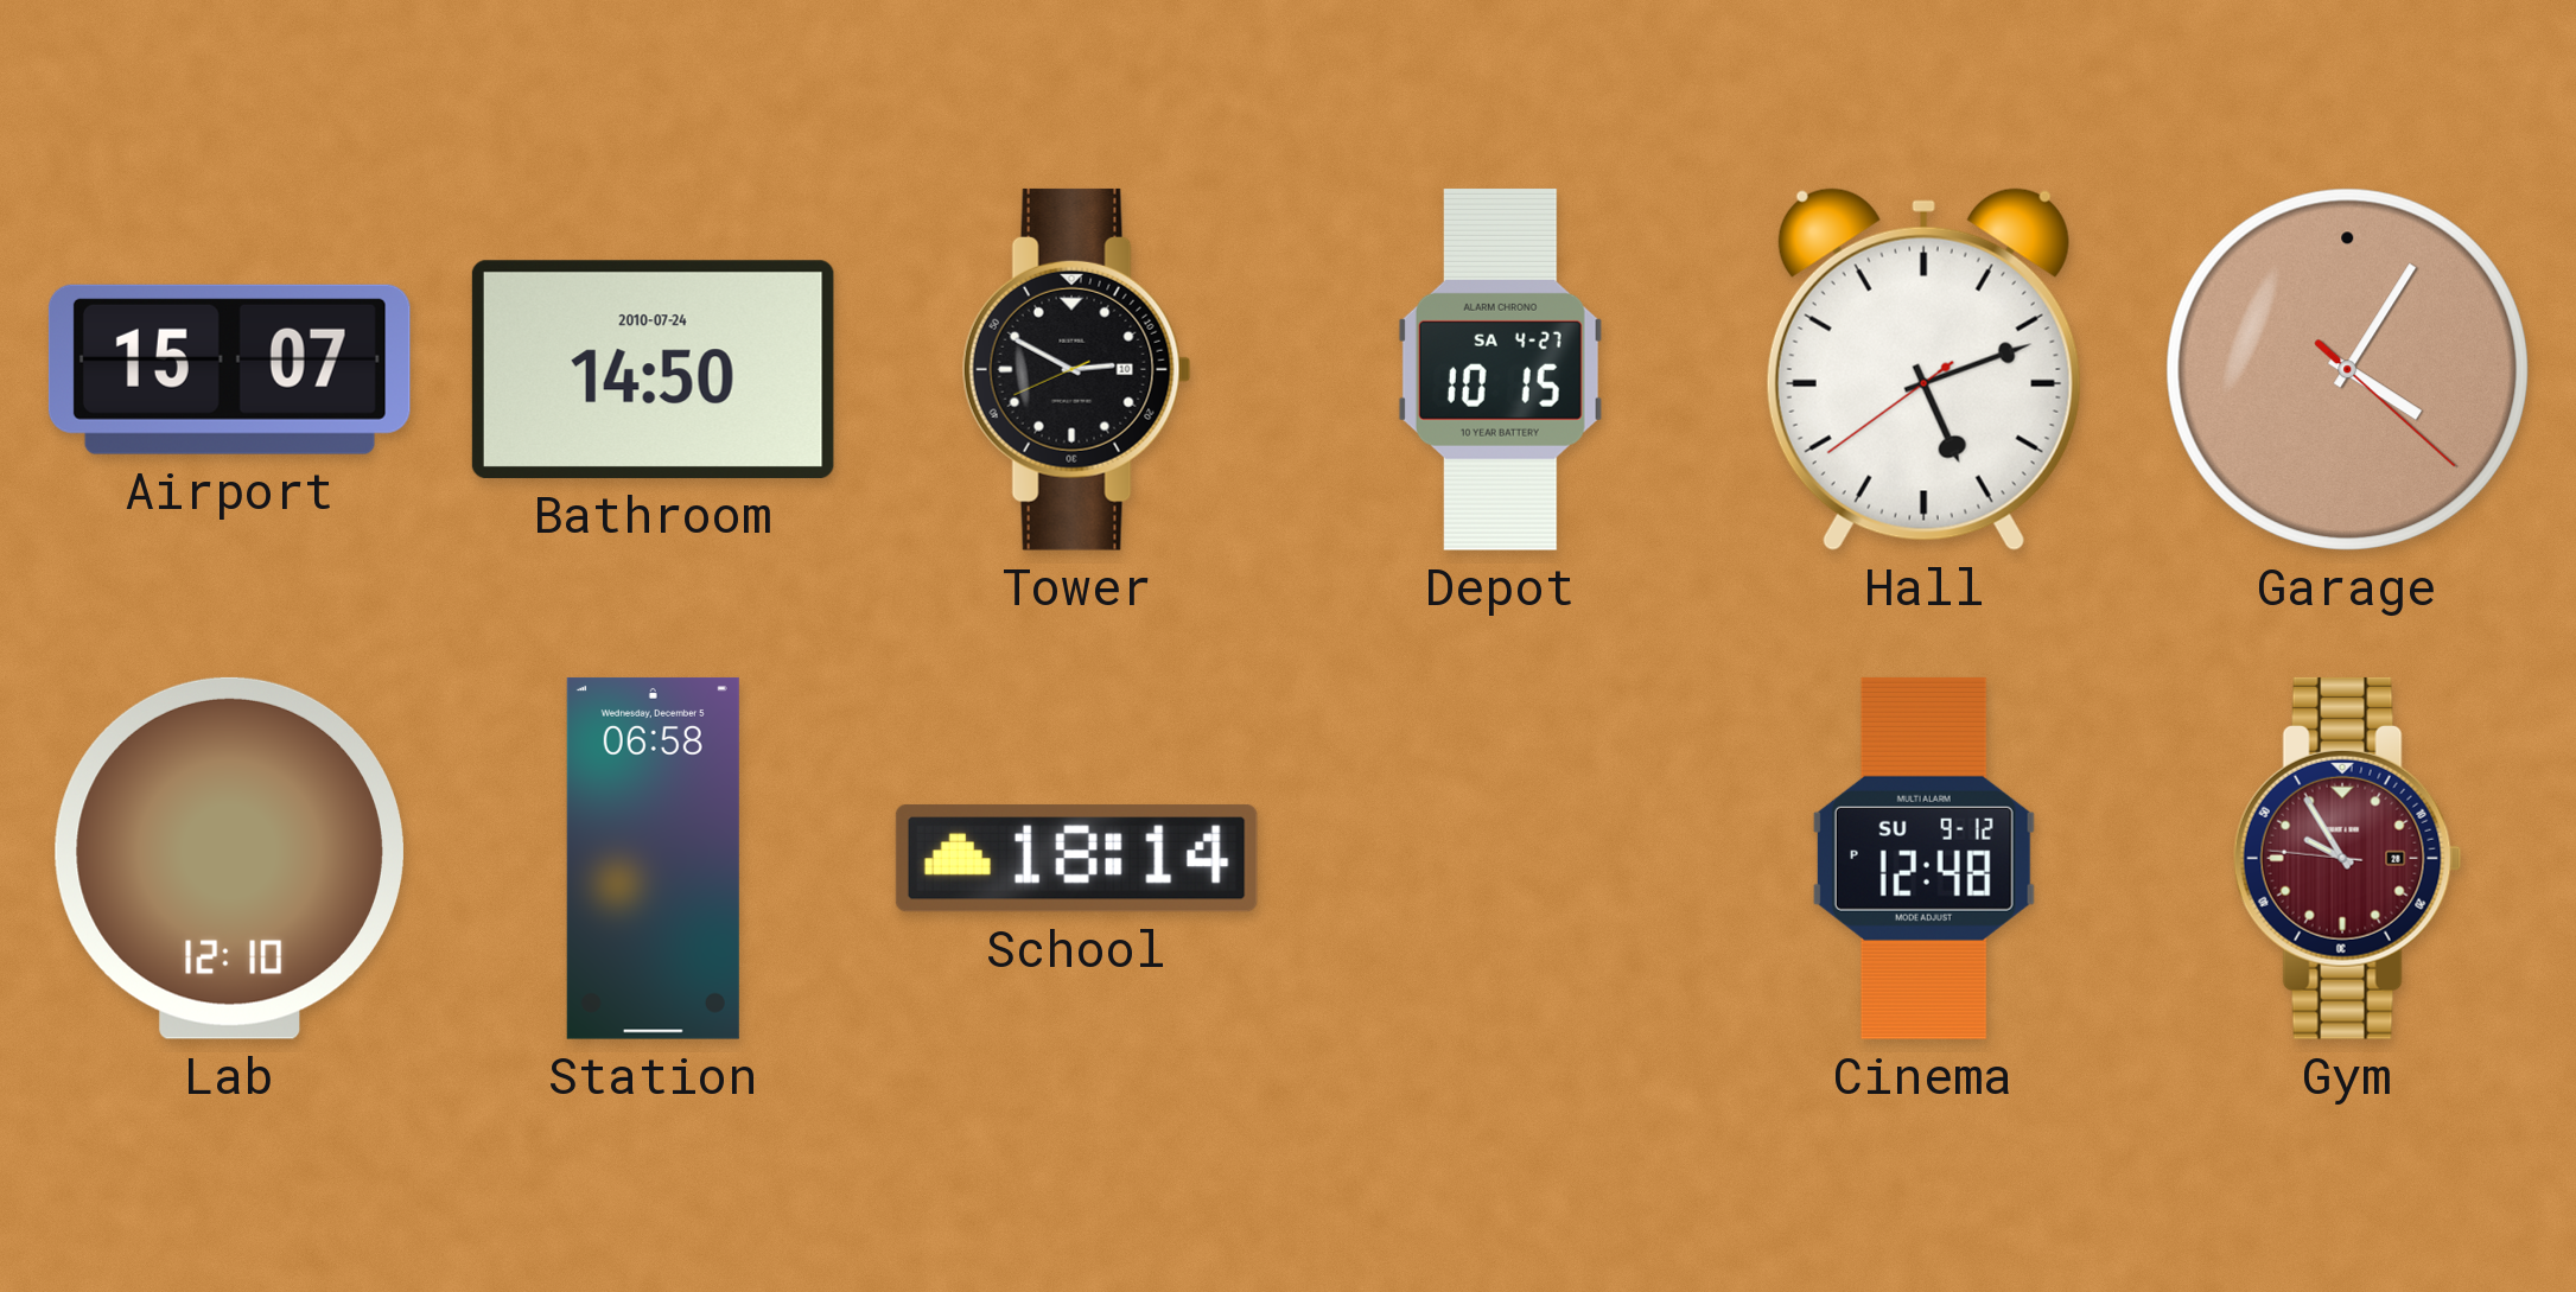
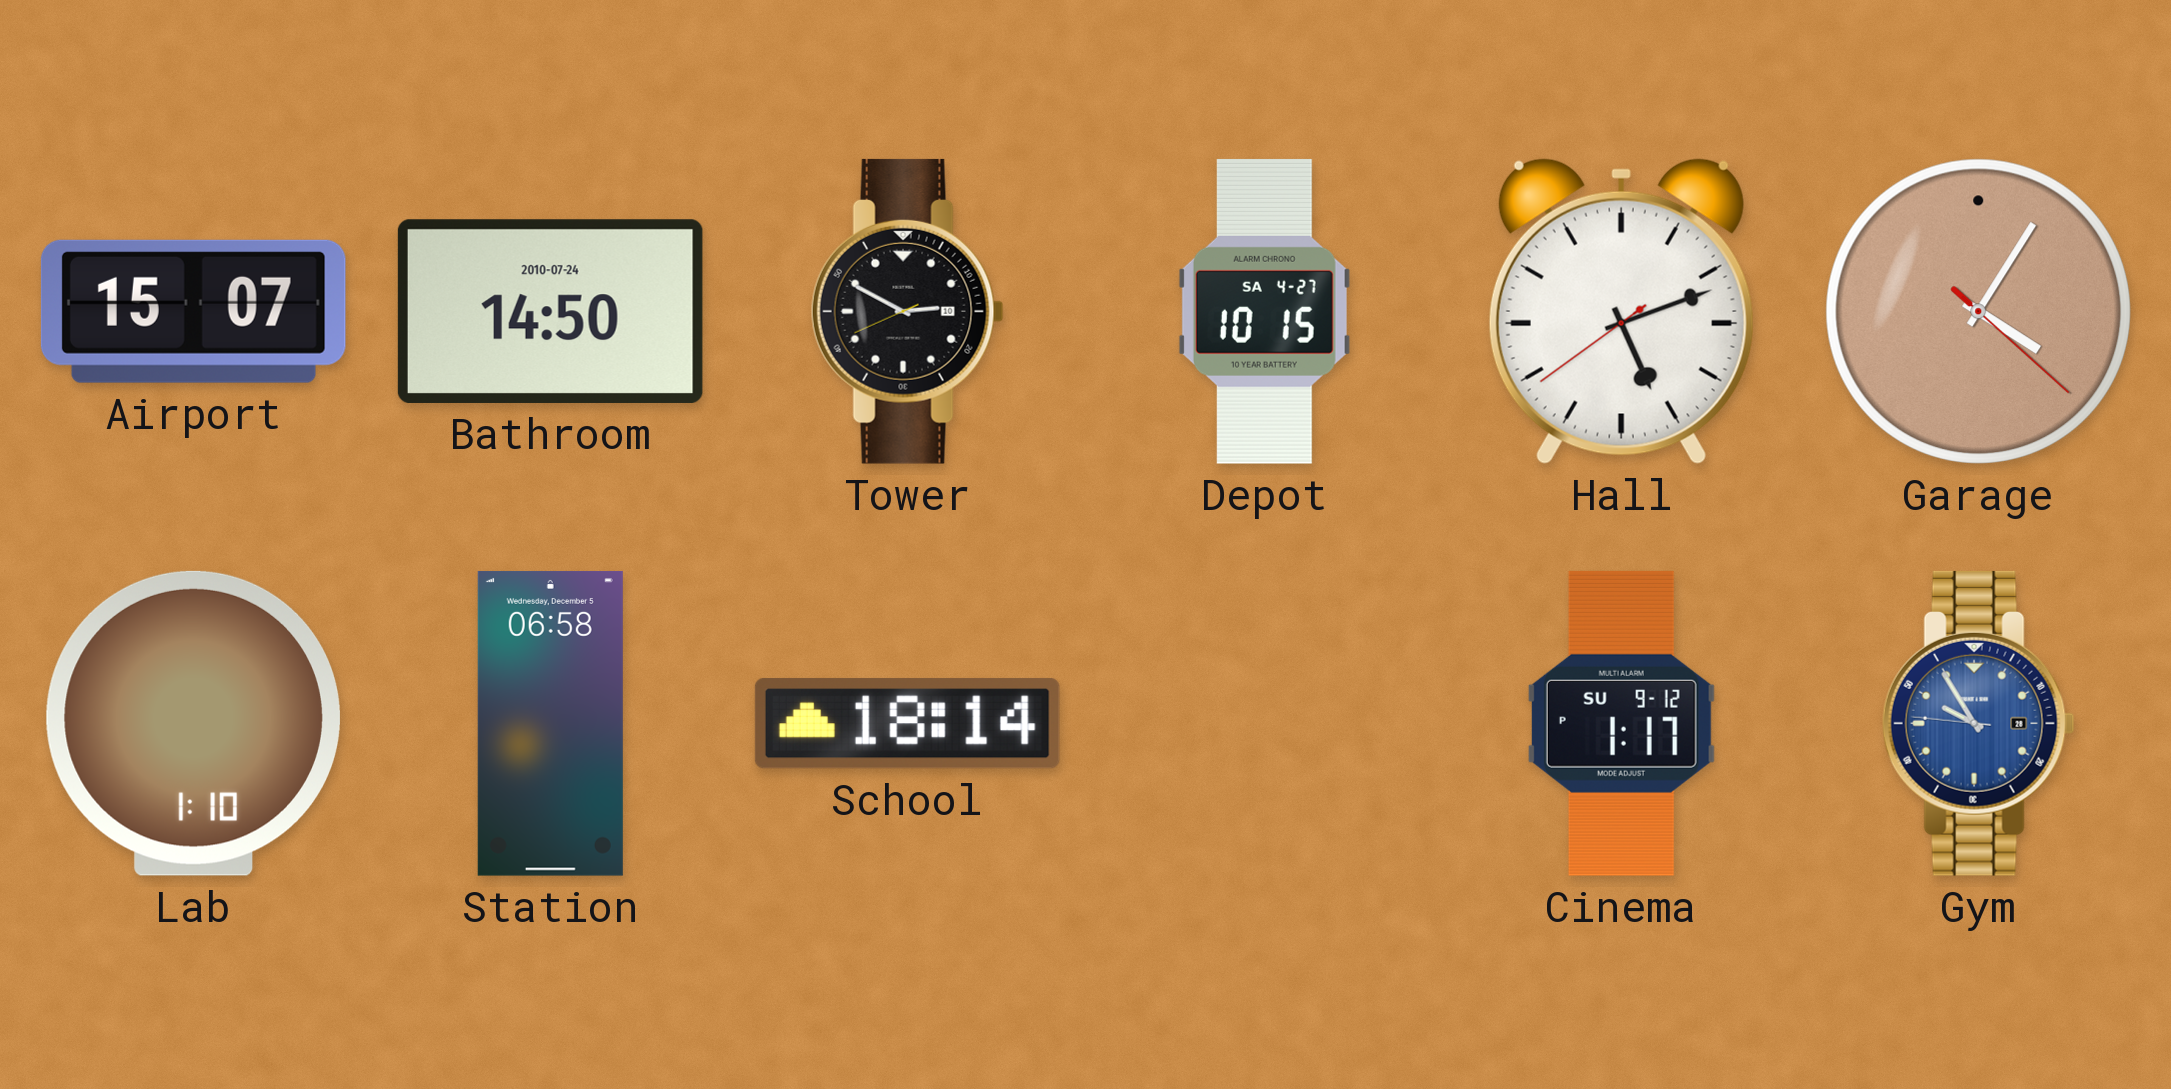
Lab: 12:10 -> 1:10
Cinema: 12:48 -> 1:17
Gym dial: burgundy -> blue
